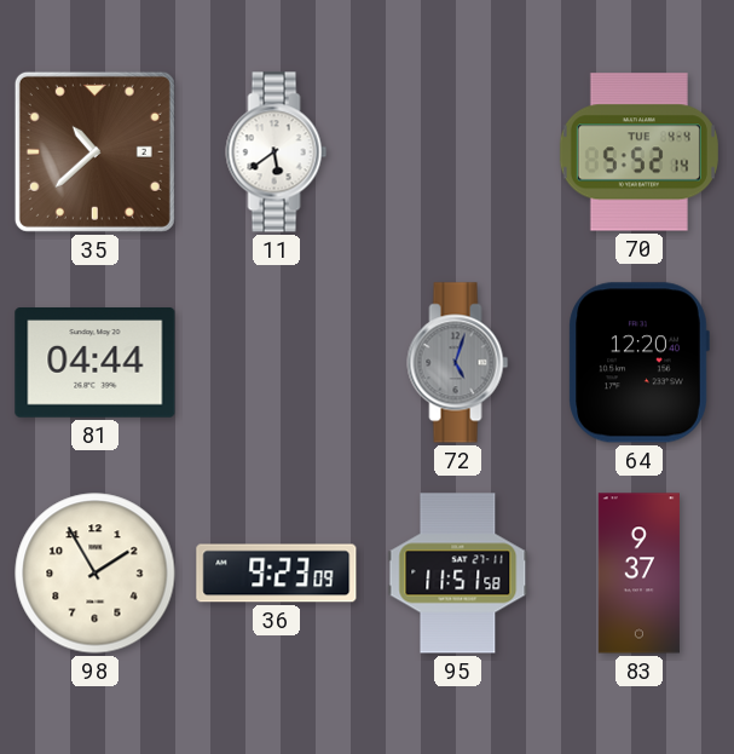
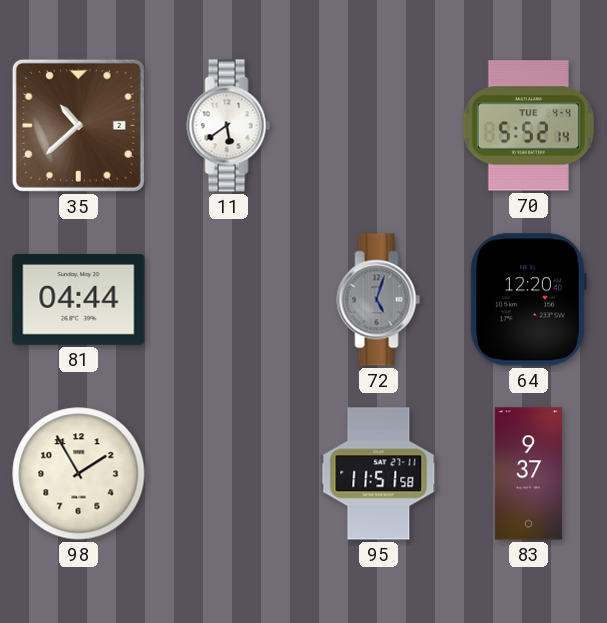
36: 9:23 -> none
